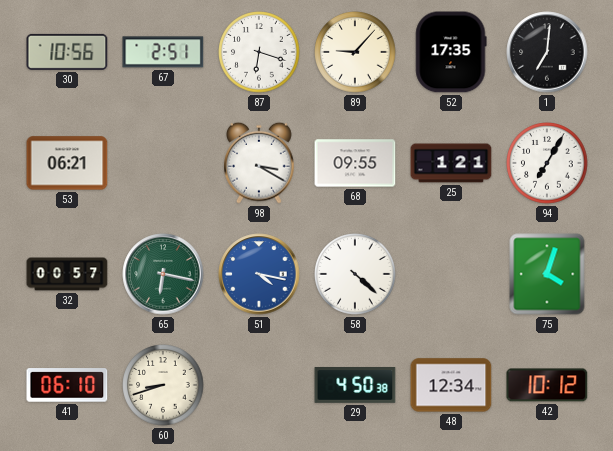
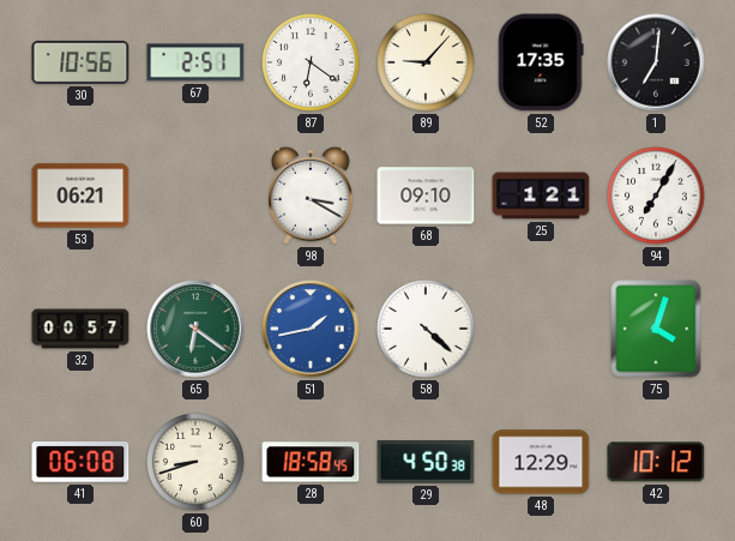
87: 6:18 -> 6:21
68: 09:55 -> 09:10
65: 6:17 -> 6:21
51: 4:17 -> 1:43
41: 06:10 -> 06:08
28: none -> 18:58
48: 12:34 -> 12:29
